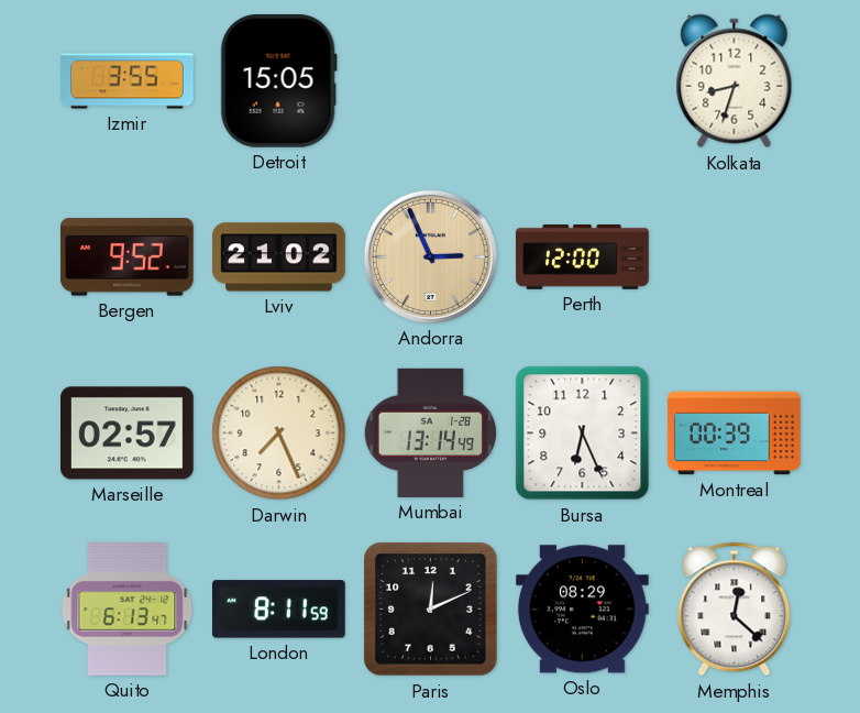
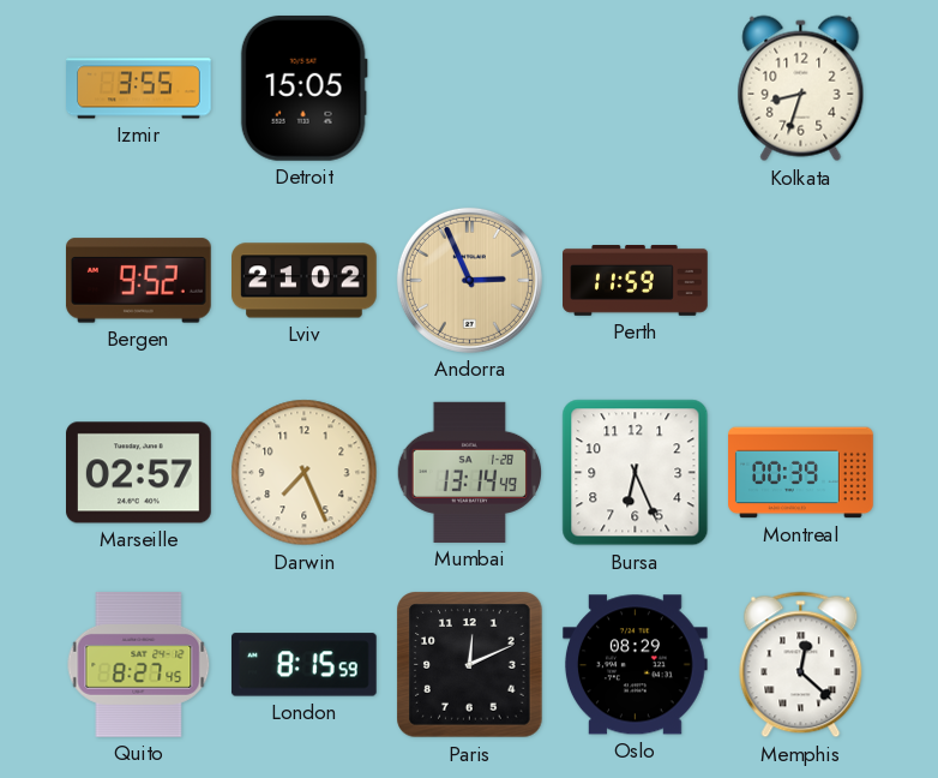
Perth: 12:00 -> 11:59
Quito: 6:13 -> 8:27
London: 8:11 -> 8:15
